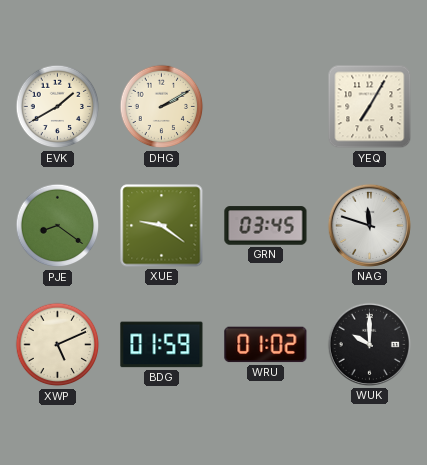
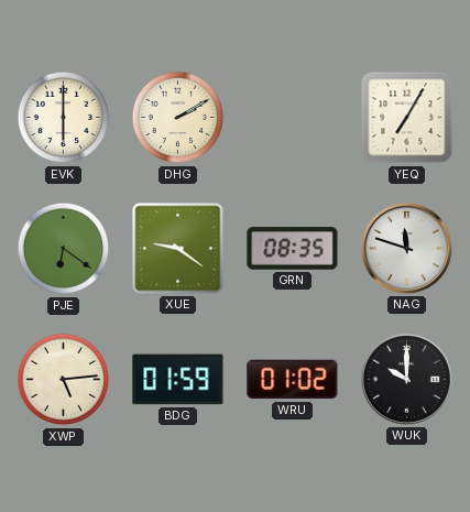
EVK: 1:40 -> 6:00
PJE: 8:21 -> 6:21
GRN: 03:45 -> 08:35
XWP: 5:11 -> 5:14
